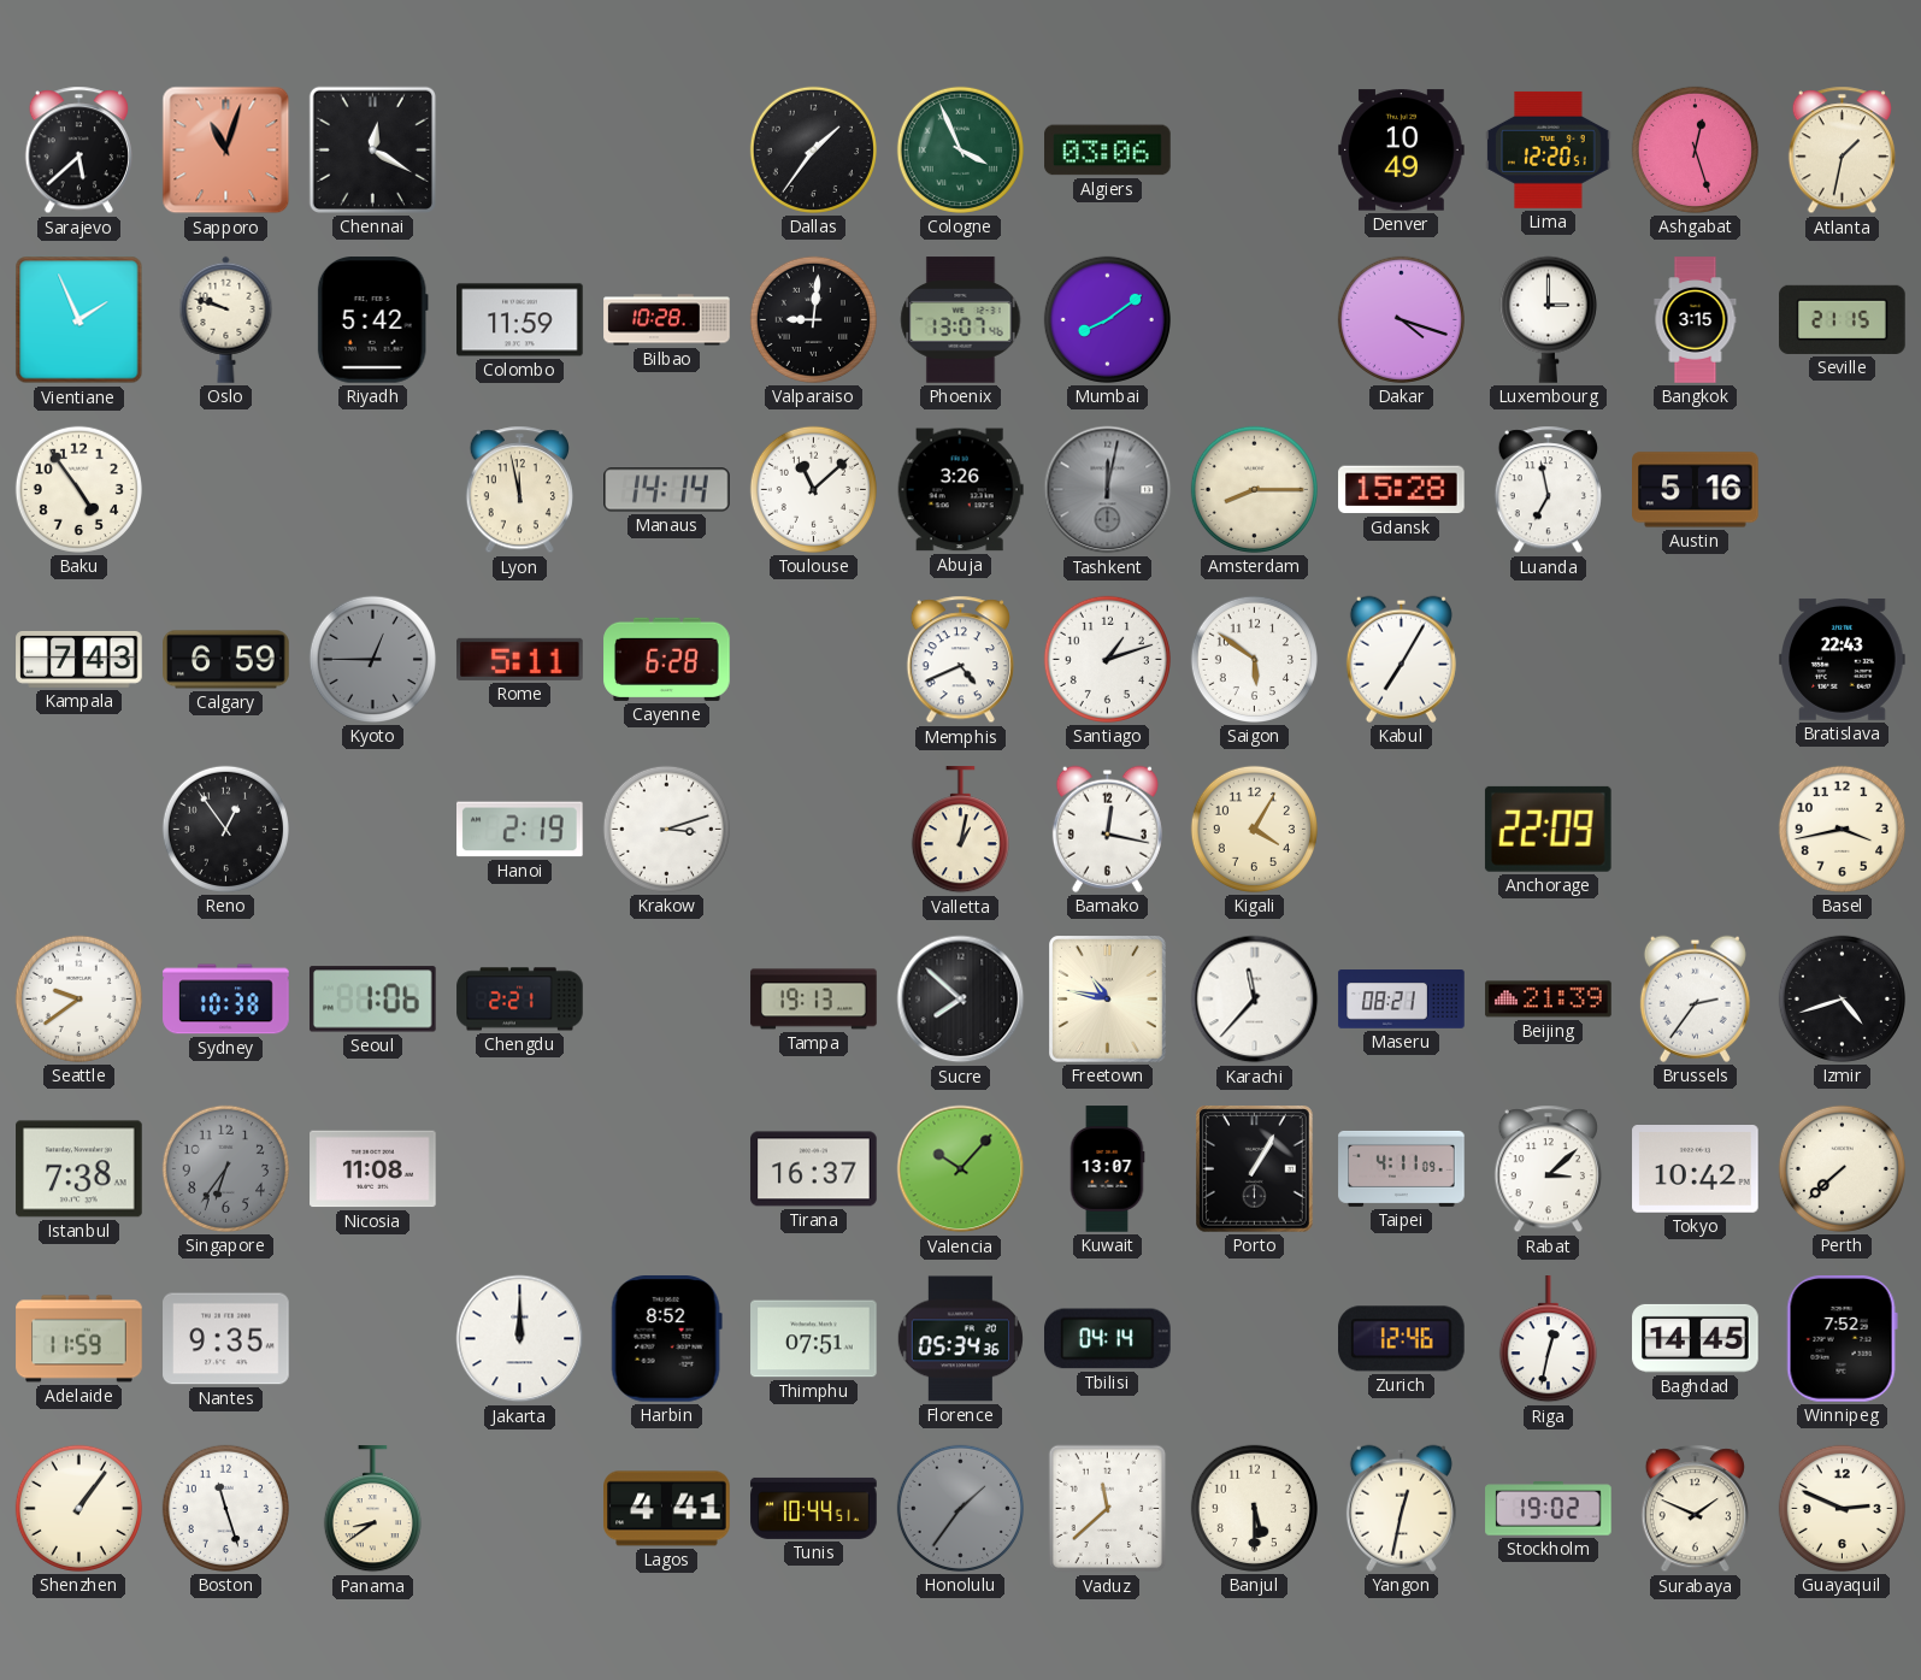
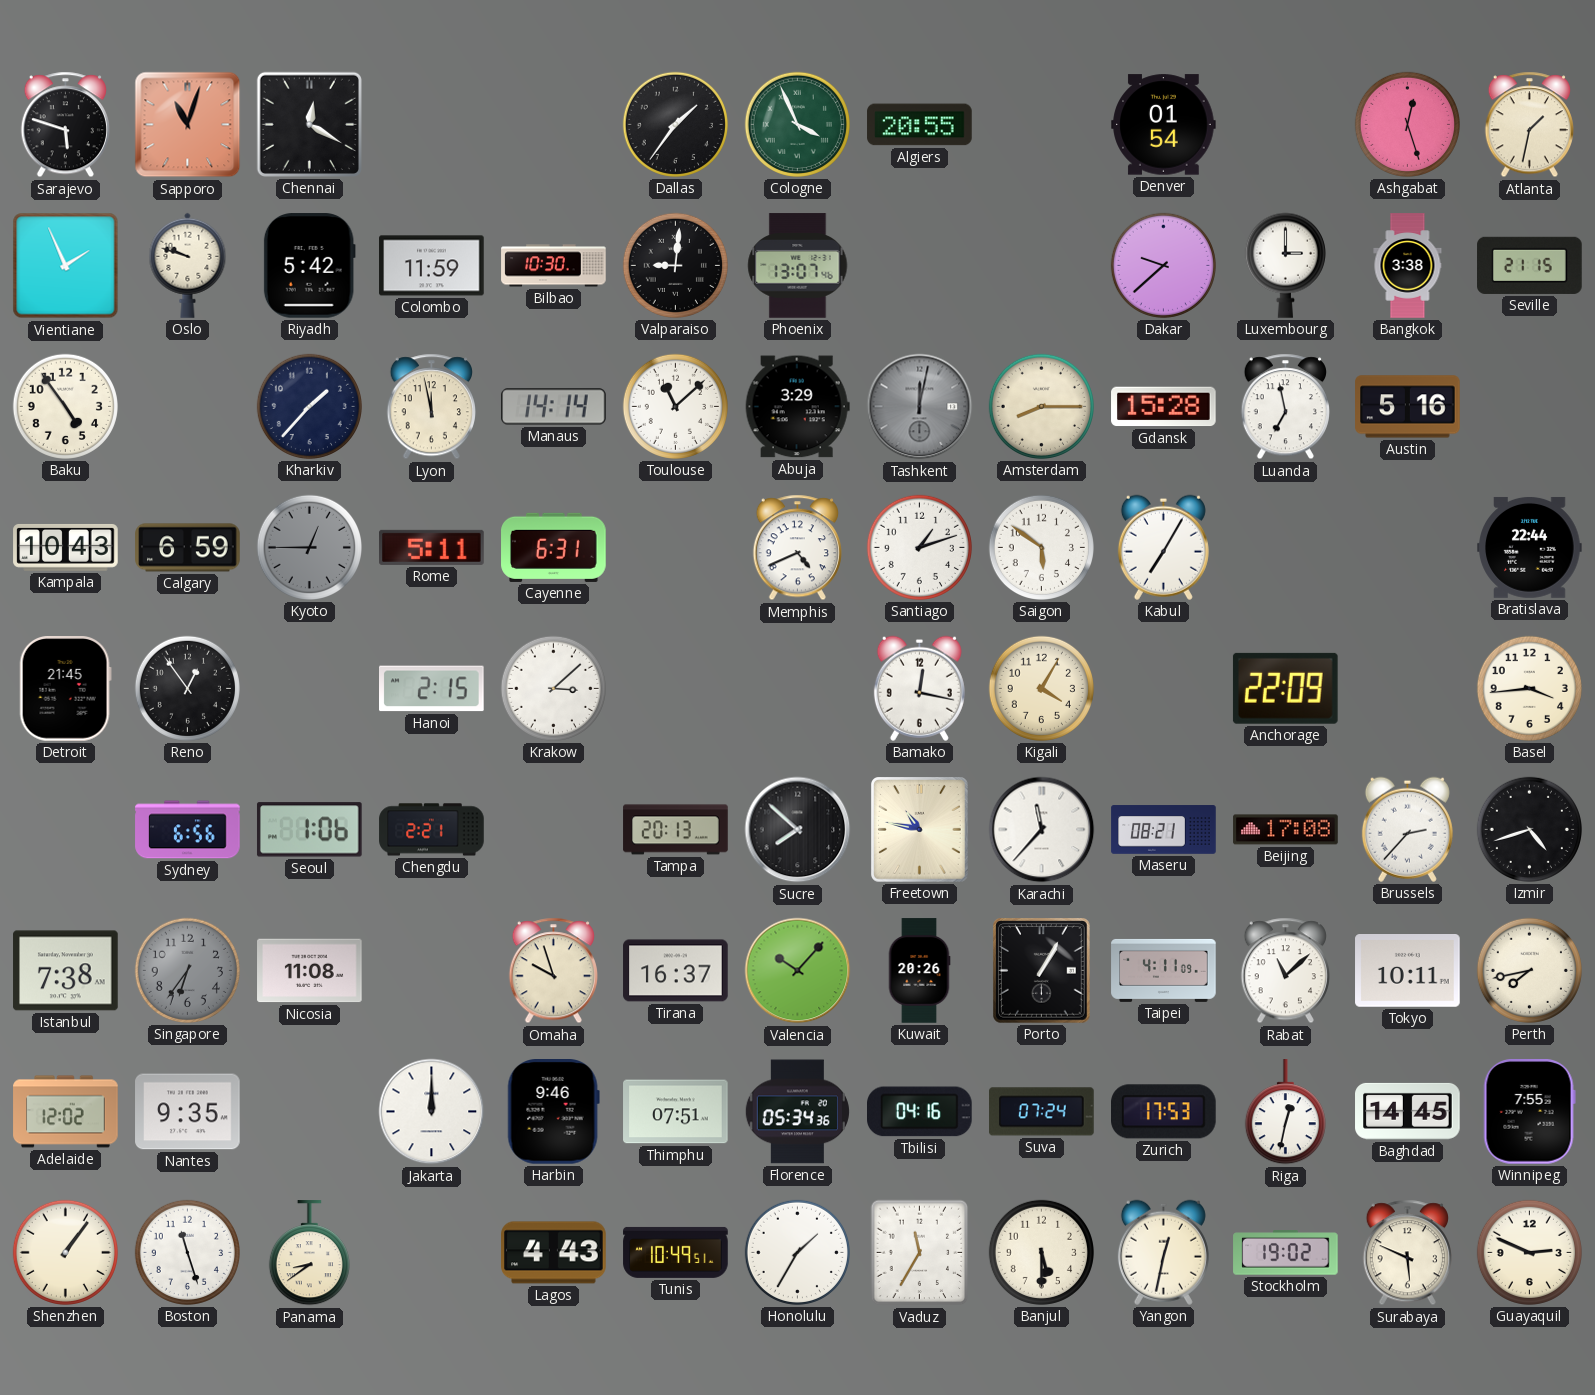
Sarajevo: 5:38 -> 5:48
Algiers: 03:06 -> 20:55
Denver: 10:49 -> 01:54
Lima: 12:20 -> none
Bilbao: 10:28 -> 10:30
Mumbai: 8:09 -> none
Dakar: 4:18 -> 9:38
Bangkok: 3:15 -> 3:38
Kharkiv: none -> 1:37
Abuja: 3:26 -> 3:29
Kampala: 7:43 -> 10:43
Cayenne: 6:28 -> 6:31
Bratislava: 22:43 -> 22:44
Detroit: none -> 21:45
Hanoi: 2:19 -> 2:15
Krakow: 3:12 -> 3:08
Valletta: 1:02 -> none
Basel: 3:43 -> 3:44
Seattle: 9:39 -> none
Sydney: 10:38 -> 6:56
Tampa: 19:13 -> 20:13
Beijing: 21:39 -> 17:08
Brussels: 2:36 -> 2:37
Omaha: none -> 9:57
Kuwait: 13:07 -> 20:26
Rabat: 3:08 -> 11:08
Tokyo: 10:42 -> 10:11
Perth: 7:38 -> 7:43
Adelaide: 11:59 -> 12:02
Harbin: 8:52 -> 9:46
Tbilisi: 04:14 -> 04:16
Suva: none -> 07:24
Zurich: 12:46 -> 17:53
Winnipeg: 7:52 -> 7:55
Lagos: 4:41 -> 4:43
Tunis: 10:44 -> 10:49
Honolulu: 1:36 -> 1:35
Honolulu dial: grey -> white
Vaduz: 11:38 -> 11:35
Surabaya: 1:49 -> 5:49
